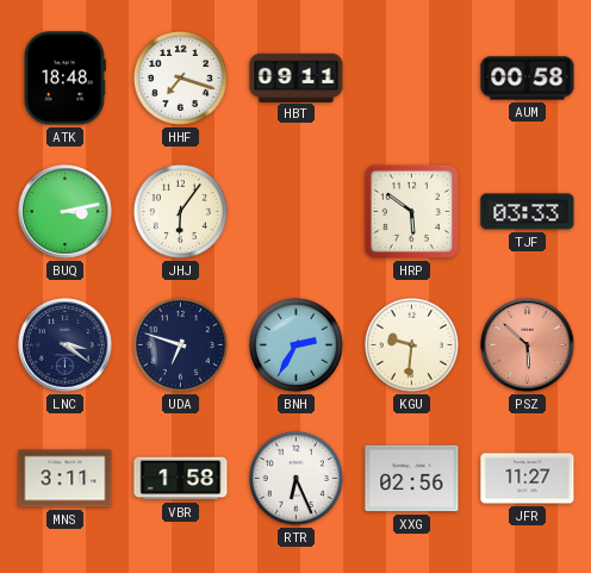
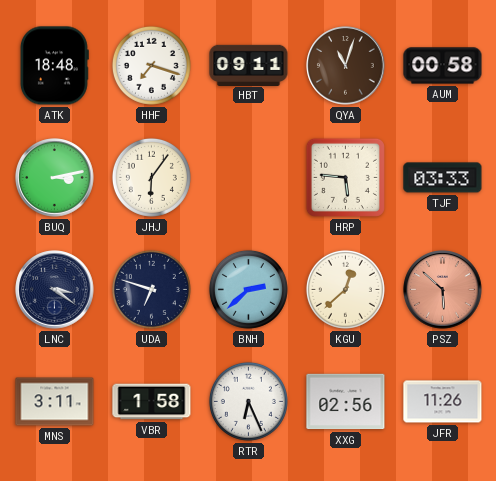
QYA: none -> 11:03
HRP: 5:51 -> 5:46
BNH: 2:35 -> 2:38
KGU: 9:31 -> 12:38
JFR: 11:27 -> 11:26
